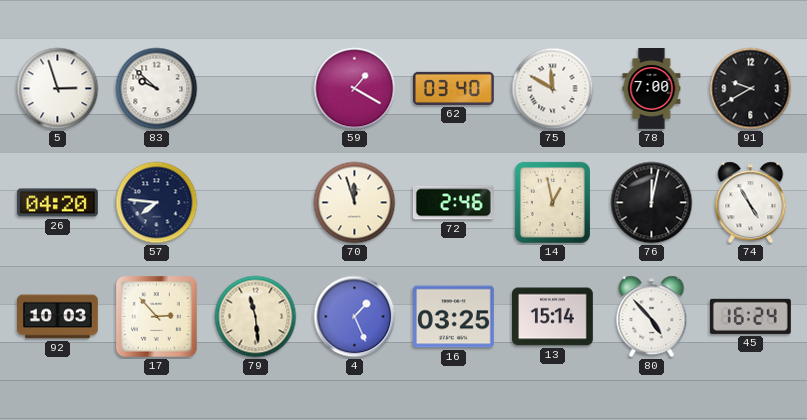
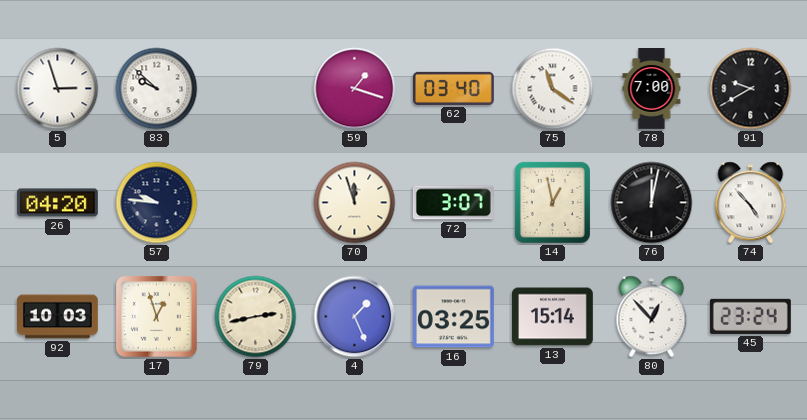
59: 1:20 -> 1:18
75: 11:50 -> 11:21
57: 7:46 -> 9:46
72: 2:46 -> 3:07
74: 4:55 -> 4:53
17: 2:53 -> 12:57
79: 11:29 -> 2:43
80: 4:53 -> 12:53
45: 16:24 -> 23:24
